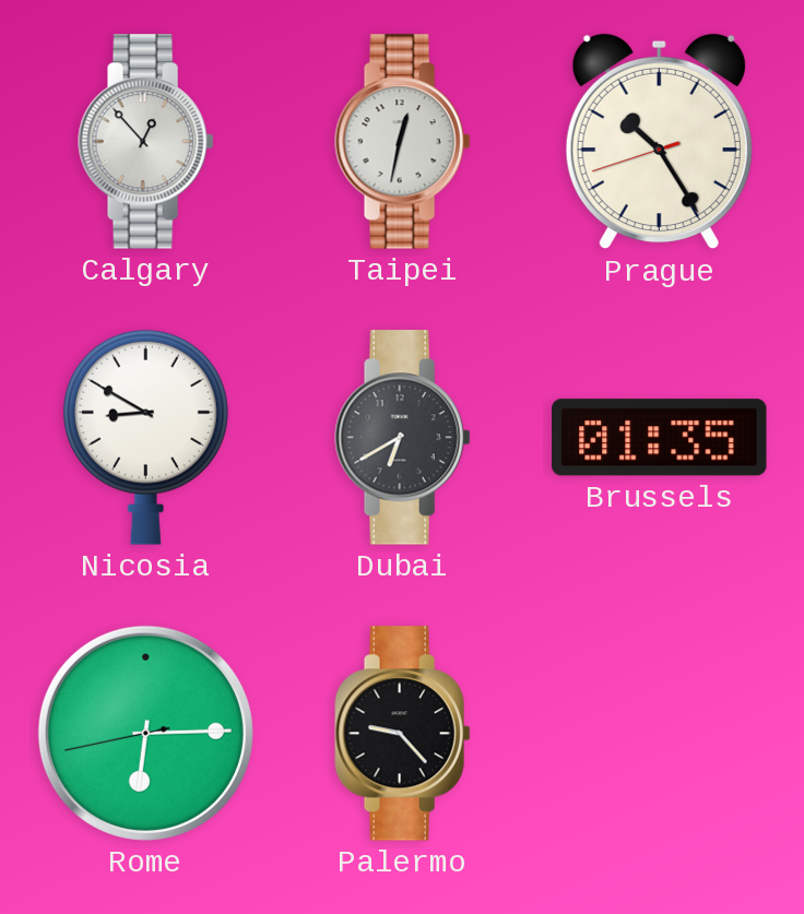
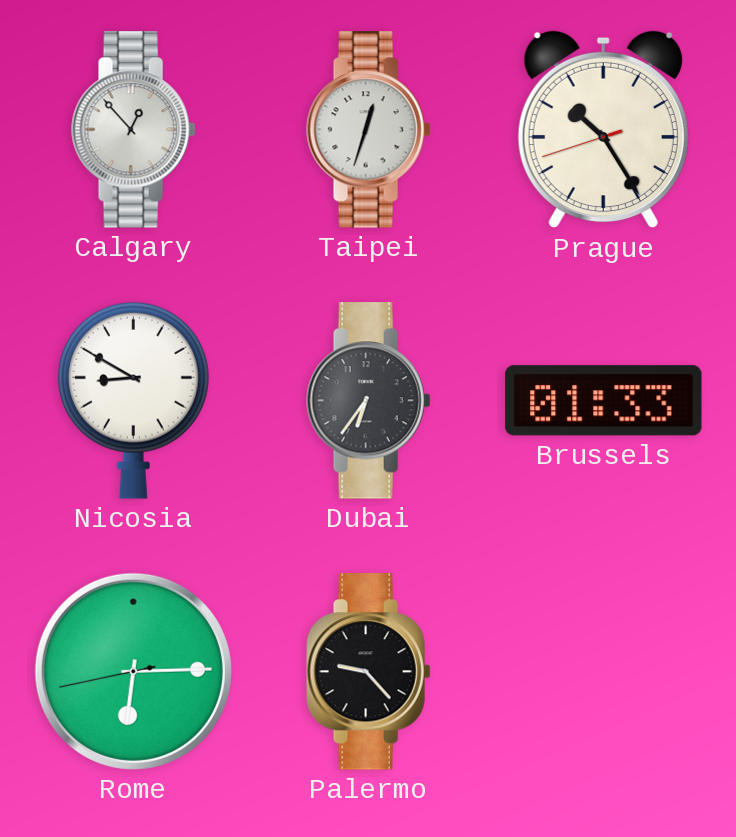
Taipei: 12:32 -> 12:33
Dubai: 6:40 -> 6:36
Brussels: 01:35 -> 01:33
